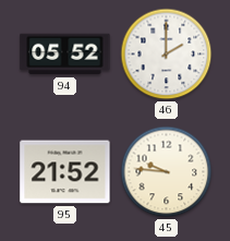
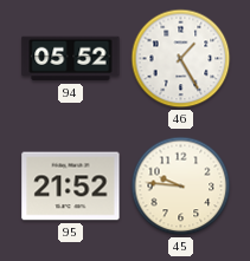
46: 2:00 -> 1:25
